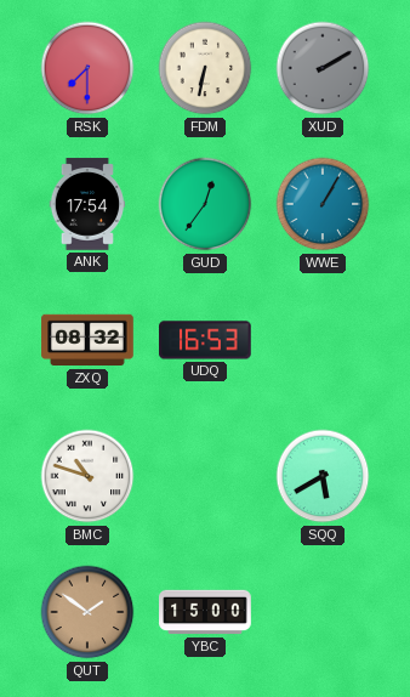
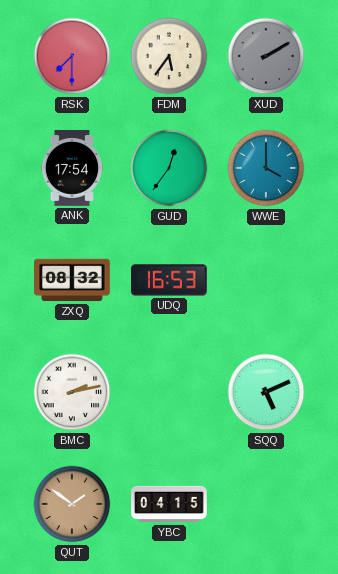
FDM: 6:32 -> 5:36
WWE: 1:05 -> 4:00
BMC: 10:48 -> 2:13
SQQ: 5:40 -> 5:11
YBC: 15:00 -> 04:15
